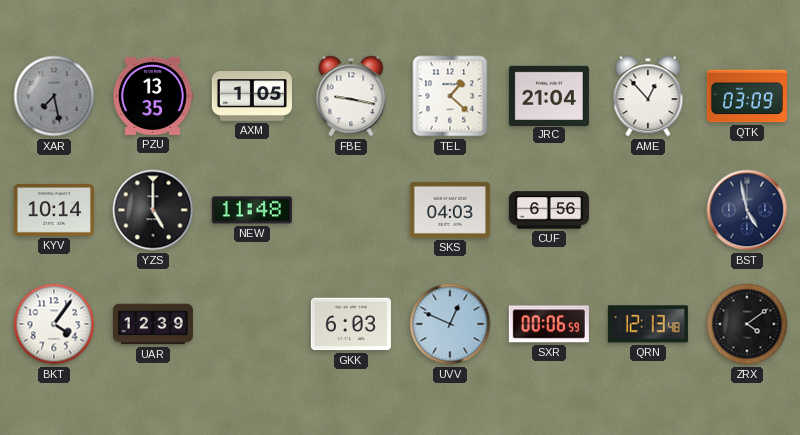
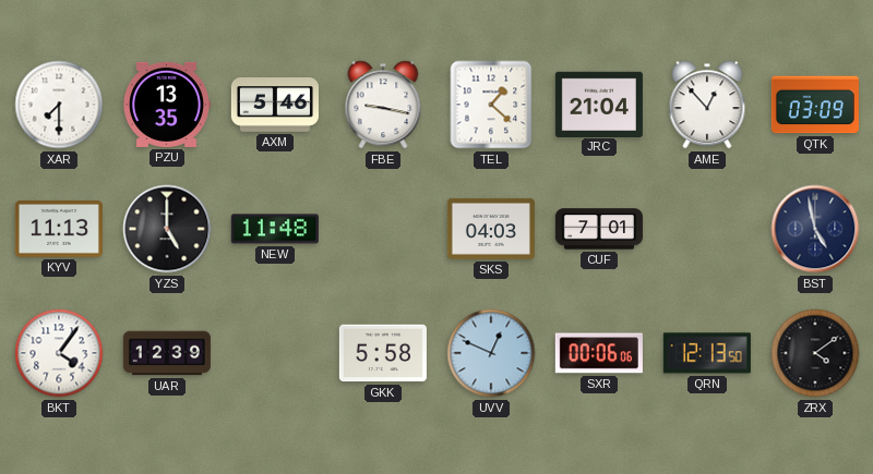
XAR: 7:28 -> 7:30
XAR dial: grey -> white
AXM: 1:05 -> 5:46
KYV: 10:14 -> 11:13
CUF: 6:56 -> 7:01
GKK: 6:03 -> 5:58
SXR: 00:06:59 -> 00:06:06
QRN: 12:13:48 -> 12:13:50
